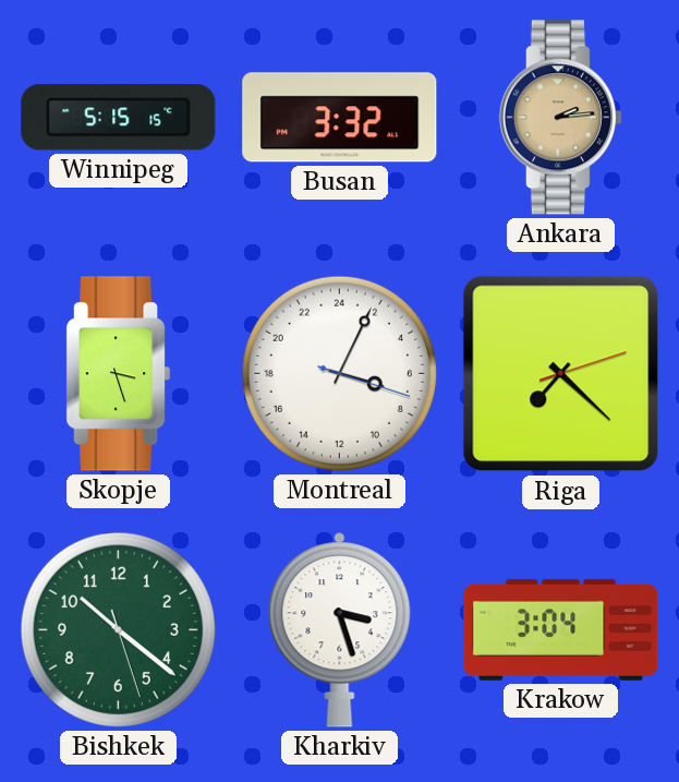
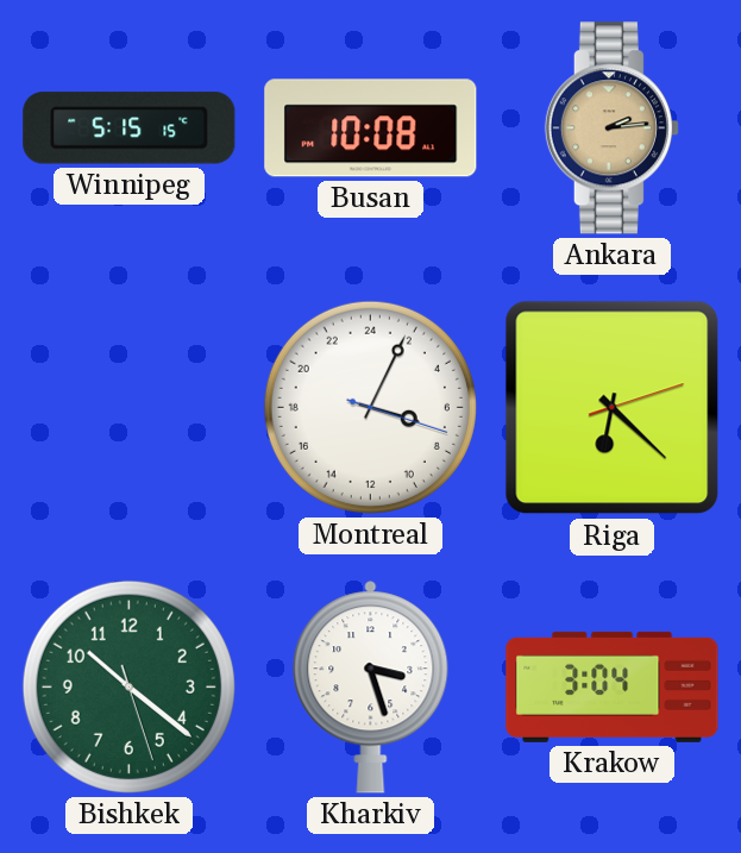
Busan: 3:32 -> 10:08
Skopje: 3:27 -> none
Riga: 7:22 -> 6:22
